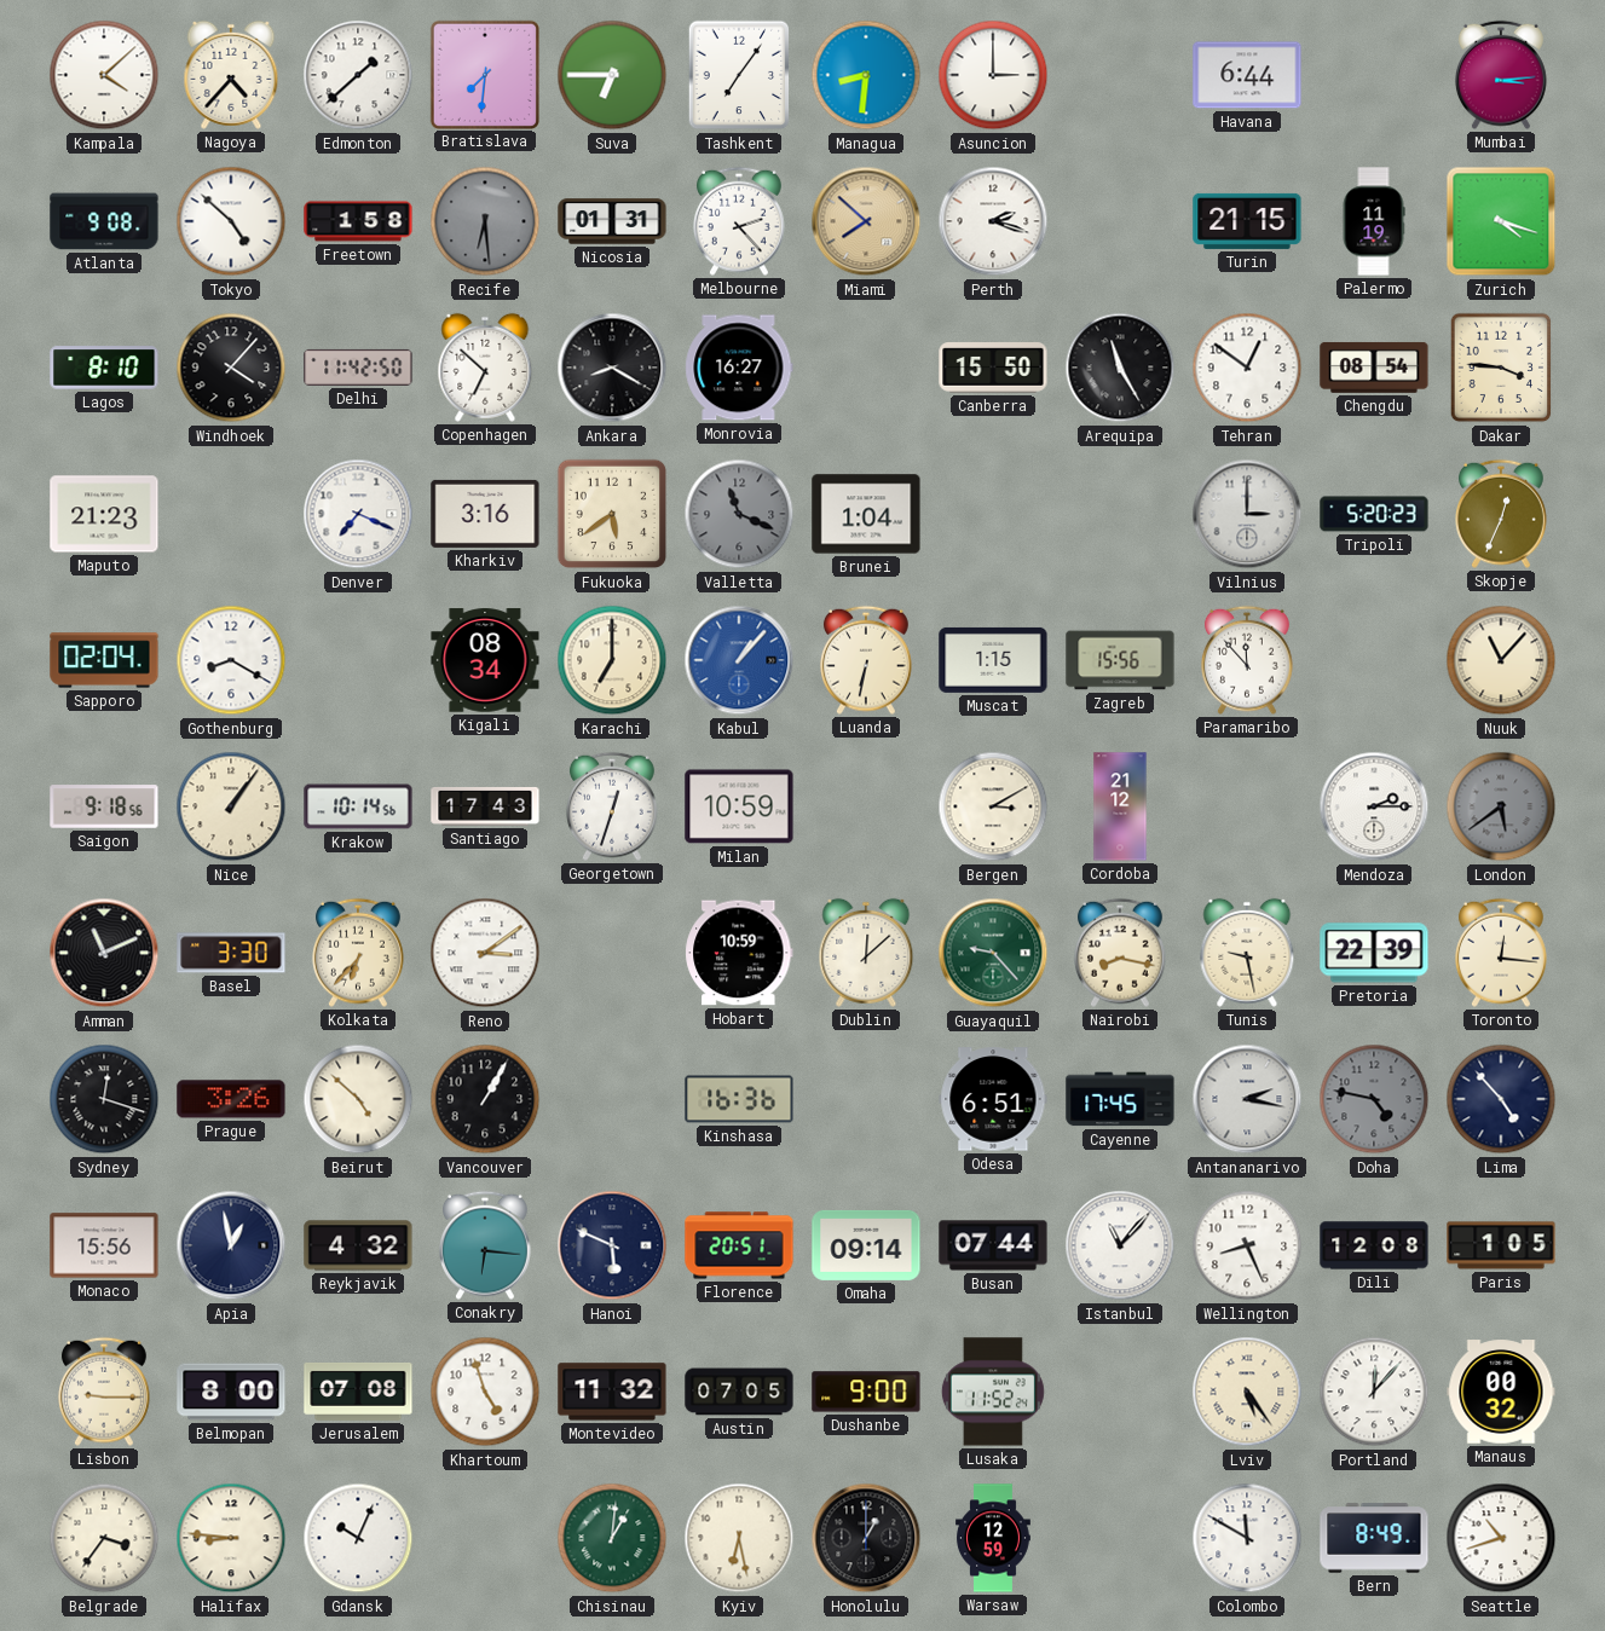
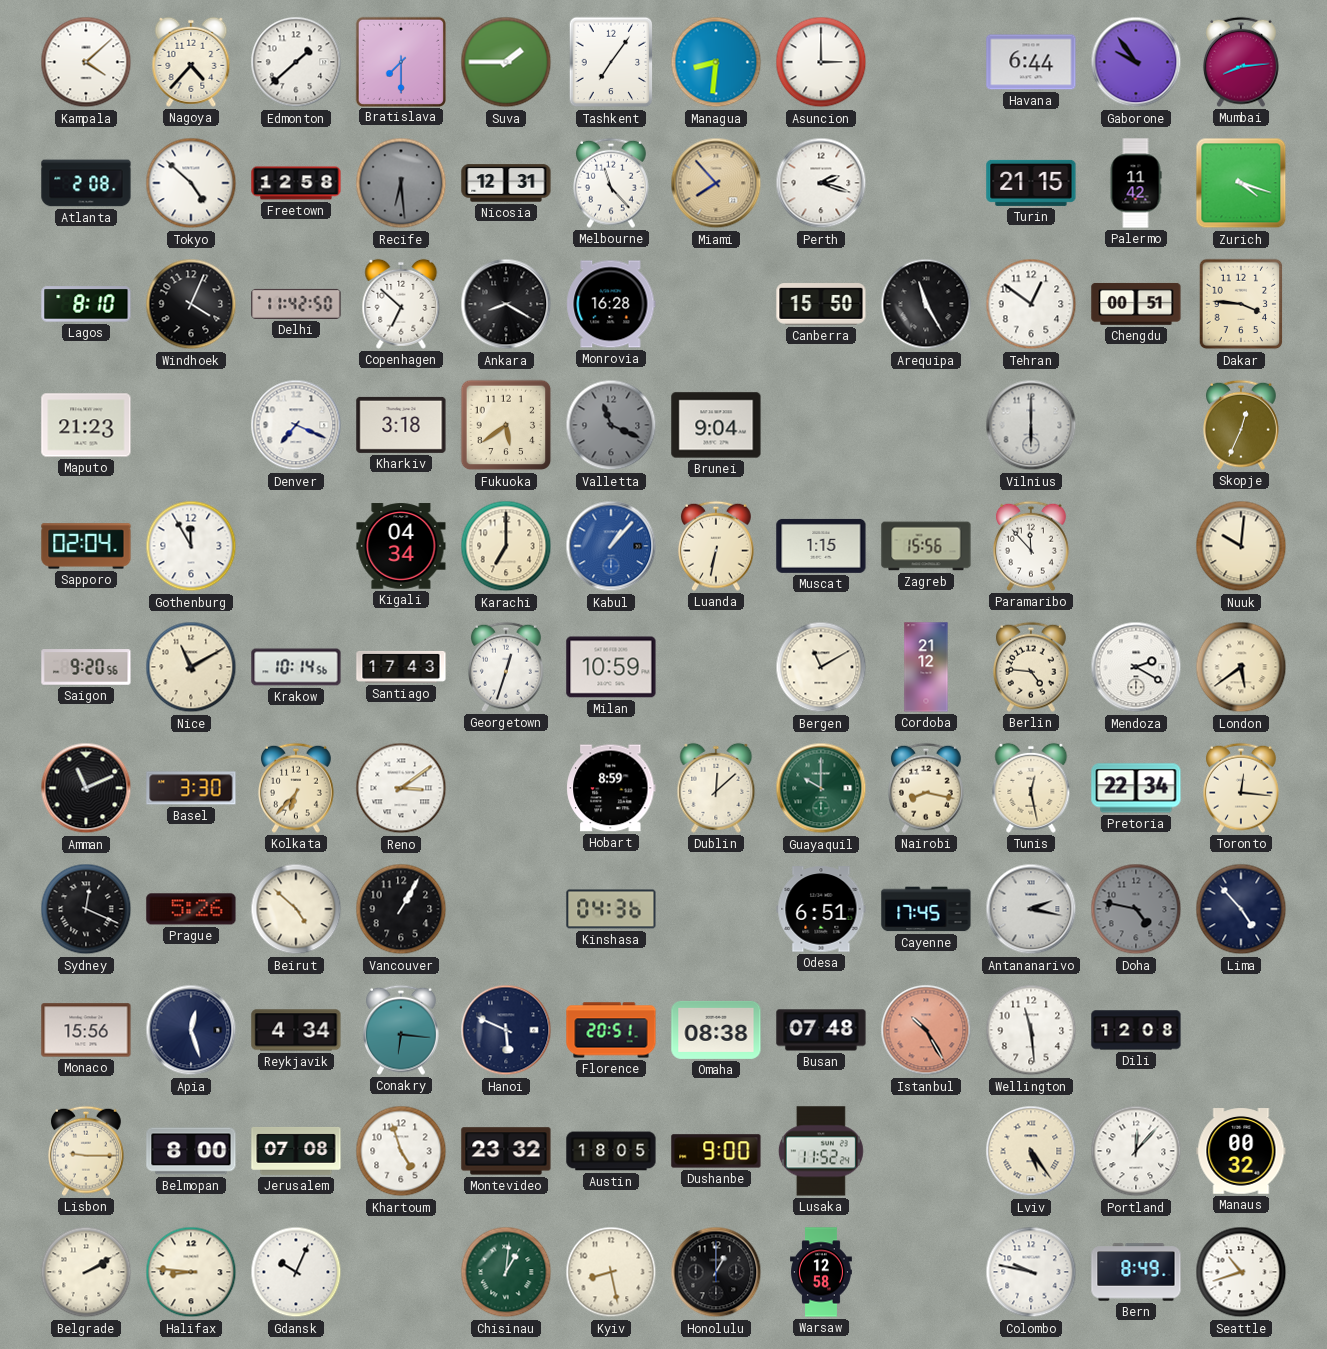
Bratislava: 7:31 -> 7:30
Suva: 6:45 -> 1:45
Gaborone: none -> 9:54
Mumbai: 3:14 -> 8:14
Atlanta: 9:08 -> 2:08
Freetown: 1:58 -> 12:58
Nicosia: 01:31 -> 12:31
Melbourne: 2:23 -> 11:23
Miami: 7:52 -> 7:53
Palermo: 11:19 -> 11:42
Windhoek: 4:07 -> 4:04
Monrovia: 16:27 -> 16:28
Chengdu: 08:54 -> 00:51
Kharkiv: 3:16 -> 3:18
Brunei: 1:04 -> 9:04
Vilnius: 3:00 -> 6:00
Tripoli: 5:20 -> none
Gothenburg: 8:20 -> 11:55
Kigali: 08:34 -> 04:34
Nuuk: 11:07 -> 10:01
Saigon: 9:18 -> 9:20
Nice: 1:06 -> 11:10
Bergen: 3:10 -> 11:10
Berlin: none -> 4:46
Mendoza: 2:15 -> 2:20
London dial: grey -> cream
Hobart: 10:59 -> 8:59
Guayaquil: 9:23 -> 10:00
Tunis: 9:28 -> 12:28
Pretoria: 22:39 -> 22:34
Sydney: 12:18 -> 12:19
Prague: 3:26 -> 5:26
Kinshasa: 16:36 -> 04:36
Apia: 12:58 -> 12:27
Reykjavik: 4:32 -> 4:34
Omaha: 09:14 -> 08:38
Busan: 07:44 -> 07:48
Istanbul: 11:07 -> 10:25
Istanbul dial: white -> salmon
Wellington: 8:26 -> 11:29
Paris: 1:05 -> none
Montevideo: 11:32 -> 23:32
Austin: 07:05 -> 18:05
Belgrade: 3:36 -> 2:10
Kyiv: 6:28 -> 8:28
Warsaw: 12:59 -> 12:58
Colombo: 11:50 -> 9:47
